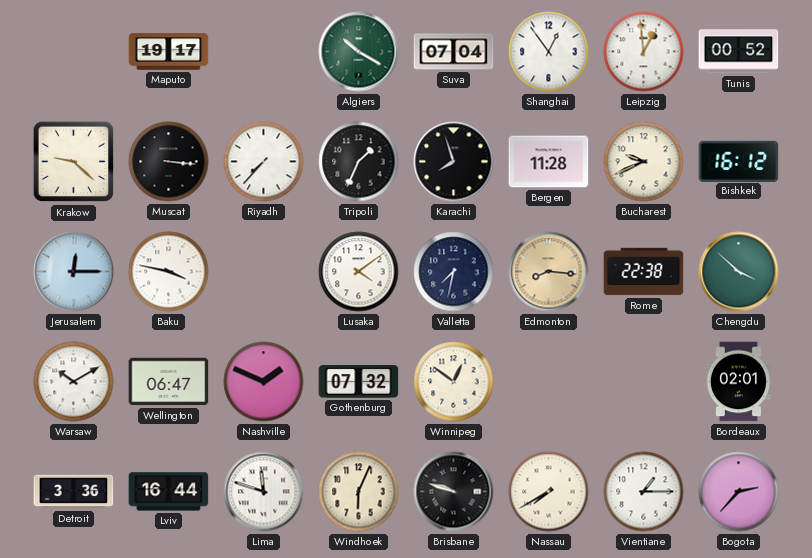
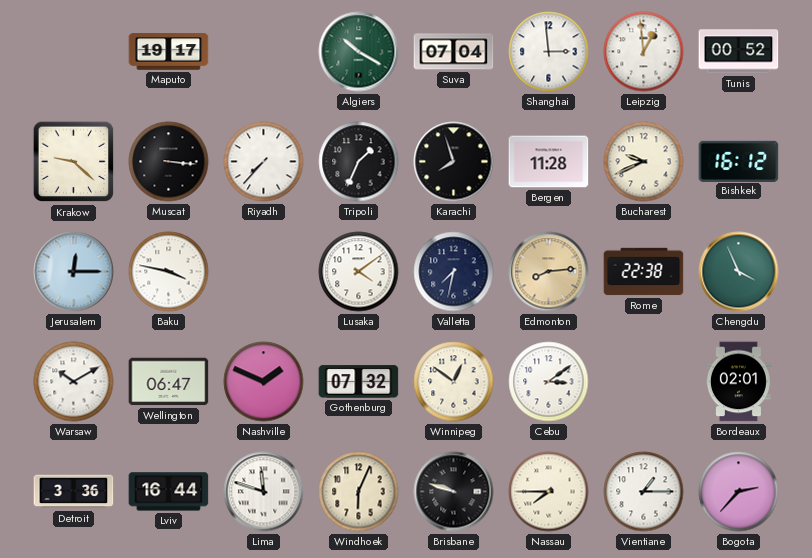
Shanghai: 12:54 -> 2:59
Edmonton: 8:16 -> 8:14
Chengdu: 3:52 -> 3:56
Cebu: none -> 3:09
Nassau: 7:40 -> 7:45
